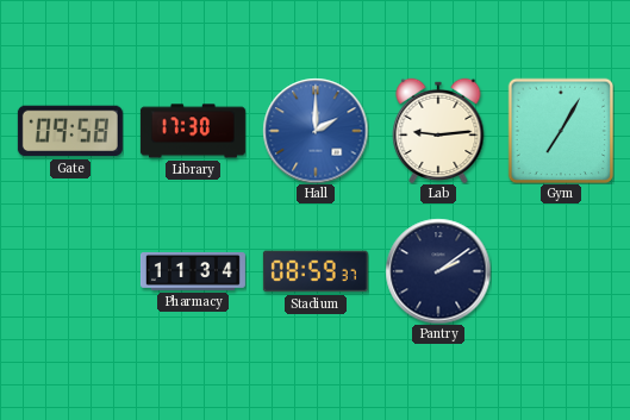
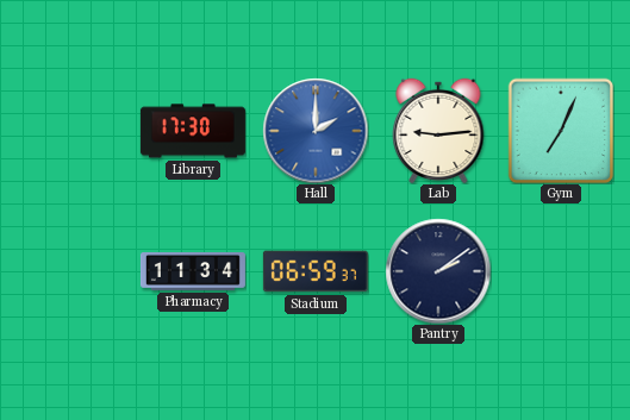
Gate: 09:58 -> none
Gym: 7:05 -> 7:04
Stadium: 08:59 -> 06:59
